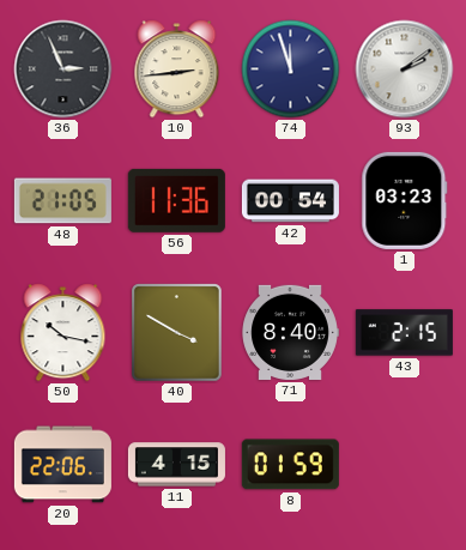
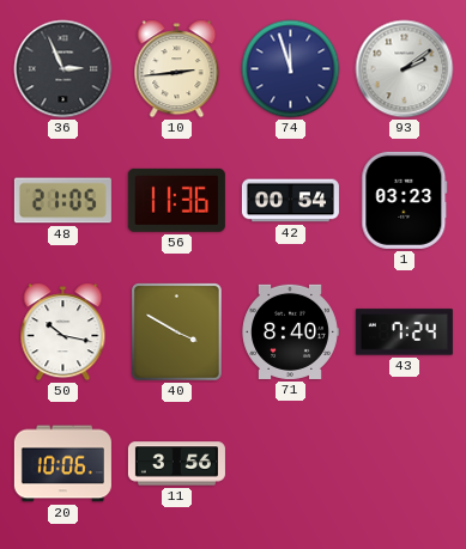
43: 2:15 -> 7:24
20: 22:06 -> 10:06
11: 4:15 -> 3:56
8: 01:59 -> none
